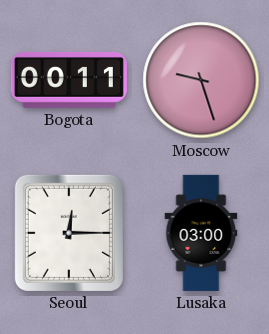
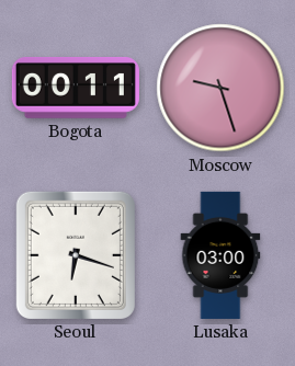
Seoul: 12:15 -> 6:18
